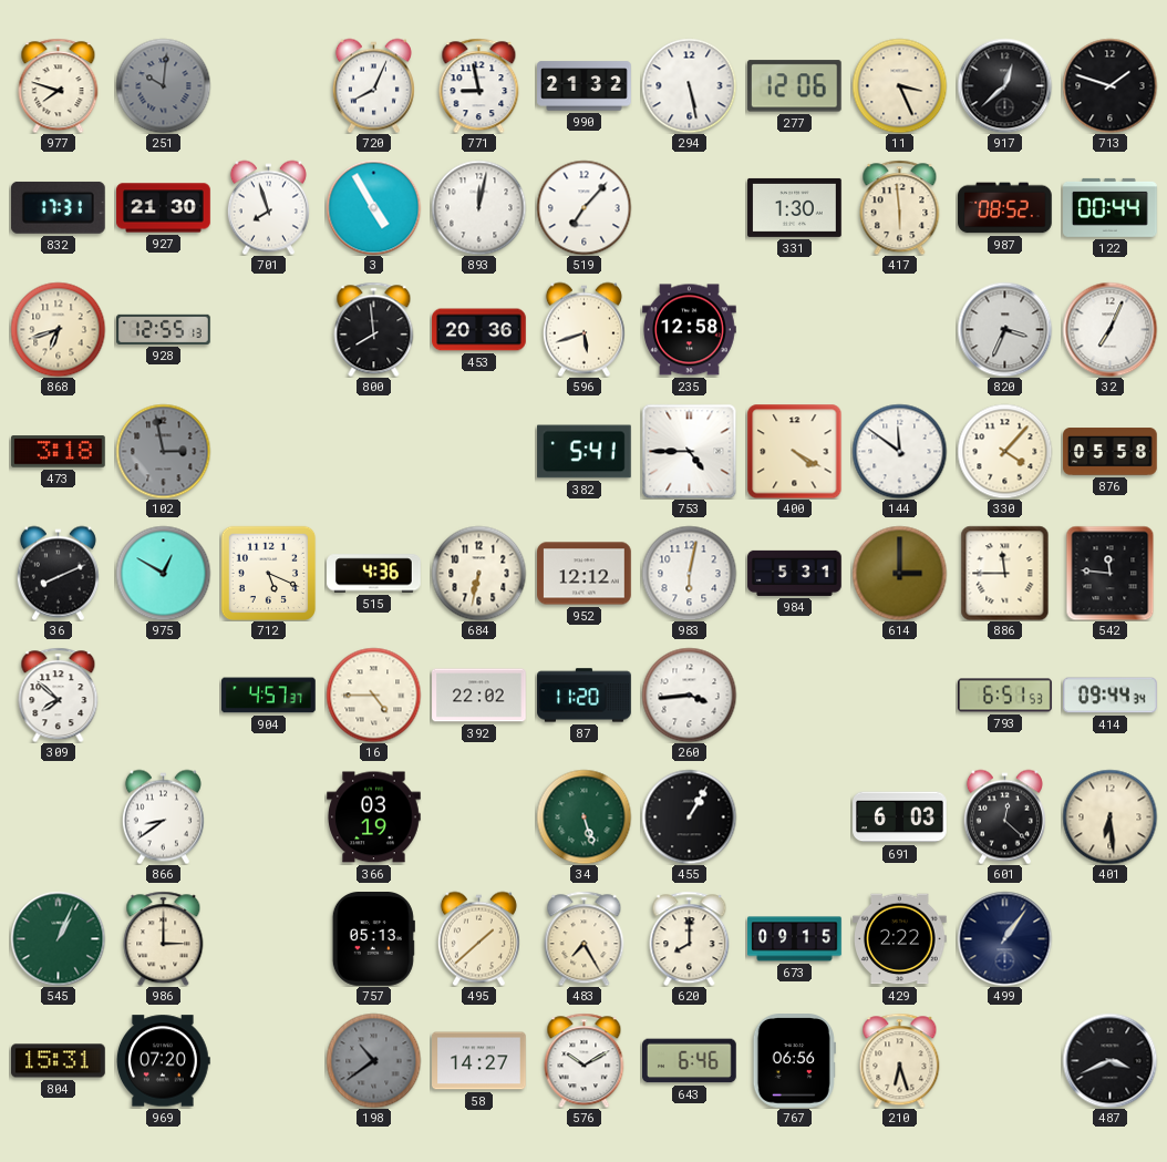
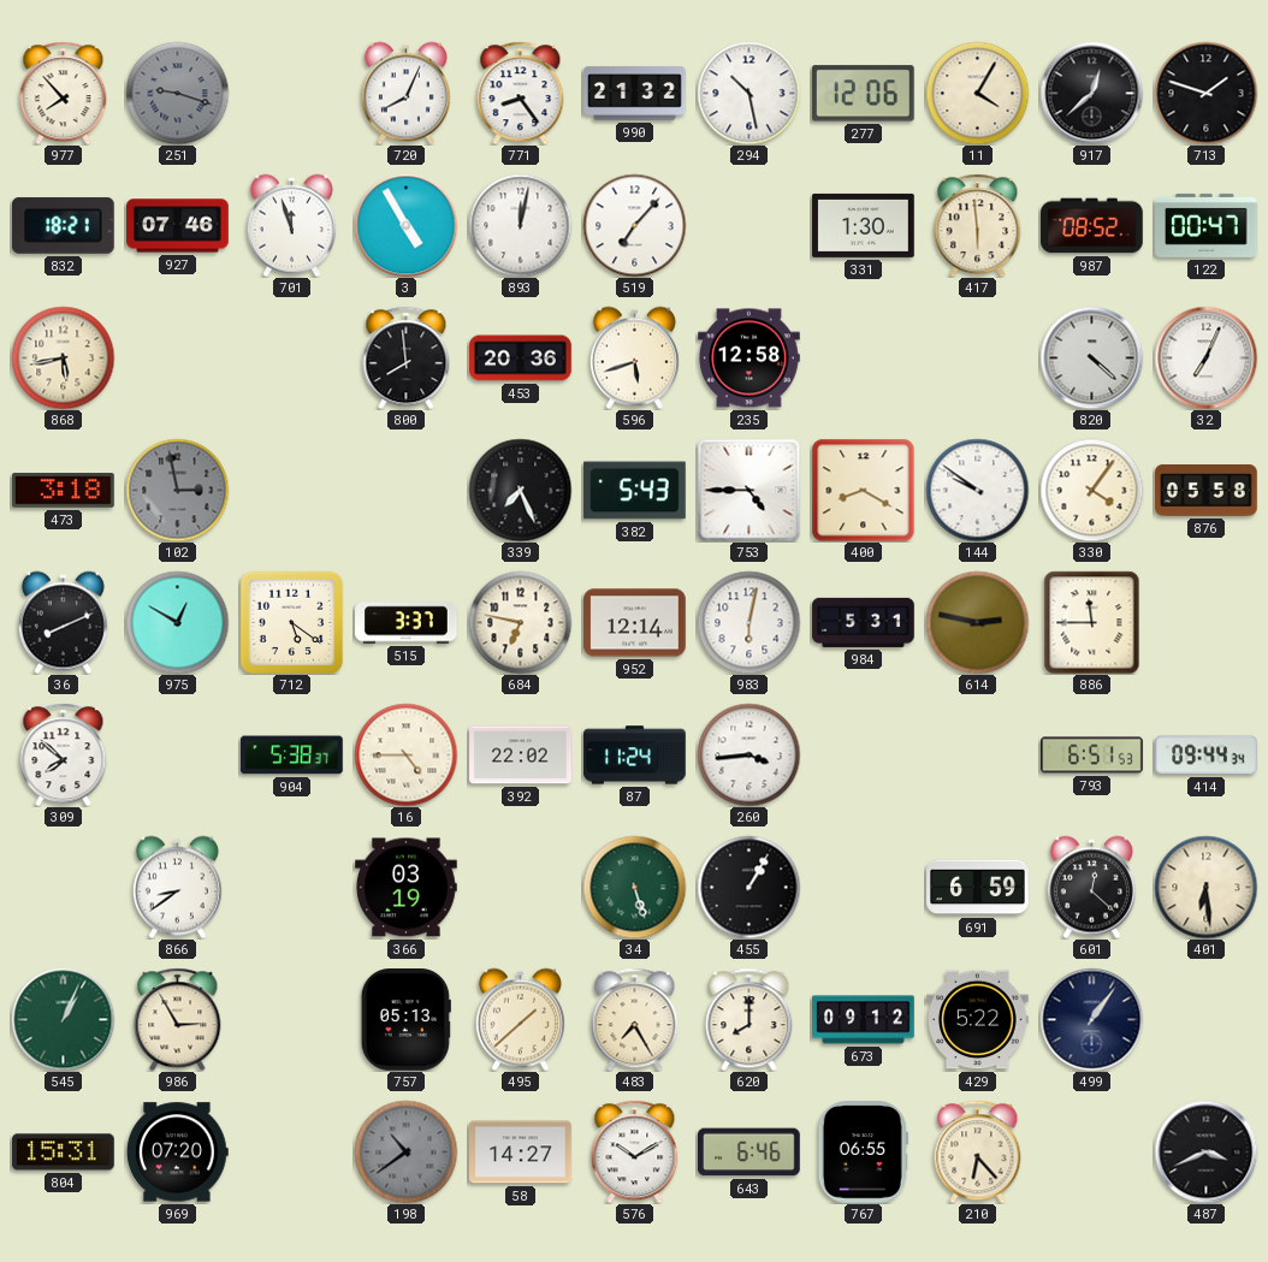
977: 7:48 -> 7:53
251: 10:01 -> 9:18
771: 8:58 -> 8:24
294: 5:28 -> 10:28
11: 3:26 -> 4:05
832: 17:31 -> 18:21
927: 21:30 -> 07:46
701: 7:57 -> 11:57
122: 00:44 -> 00:47
868: 6:42 -> 5:43
928: 12:55 -> none
820: 3:34 -> 4:22
339: none -> 7:26
382: 5:41 -> 5:43
400: 4:20 -> 8:20
144: 11:51 -> 9:51
330: 4:07 -> 4:06
712: 5:19 -> 5:21
515: 4:36 -> 3:37
684: 6:32 -> 6:47
952: 12:12 -> 12:14
614: 3:00 -> 2:47
542: 11:46 -> none
904: 4:57 -> 5:38
87: 11:20 -> 11:24
691: 6:03 -> 6:59
986: 3:00 -> 2:55
673: 09:15 -> 09:12
429: 2:22 -> 5:22
767: 06:56 -> 06:55
210: 6:27 -> 6:23
